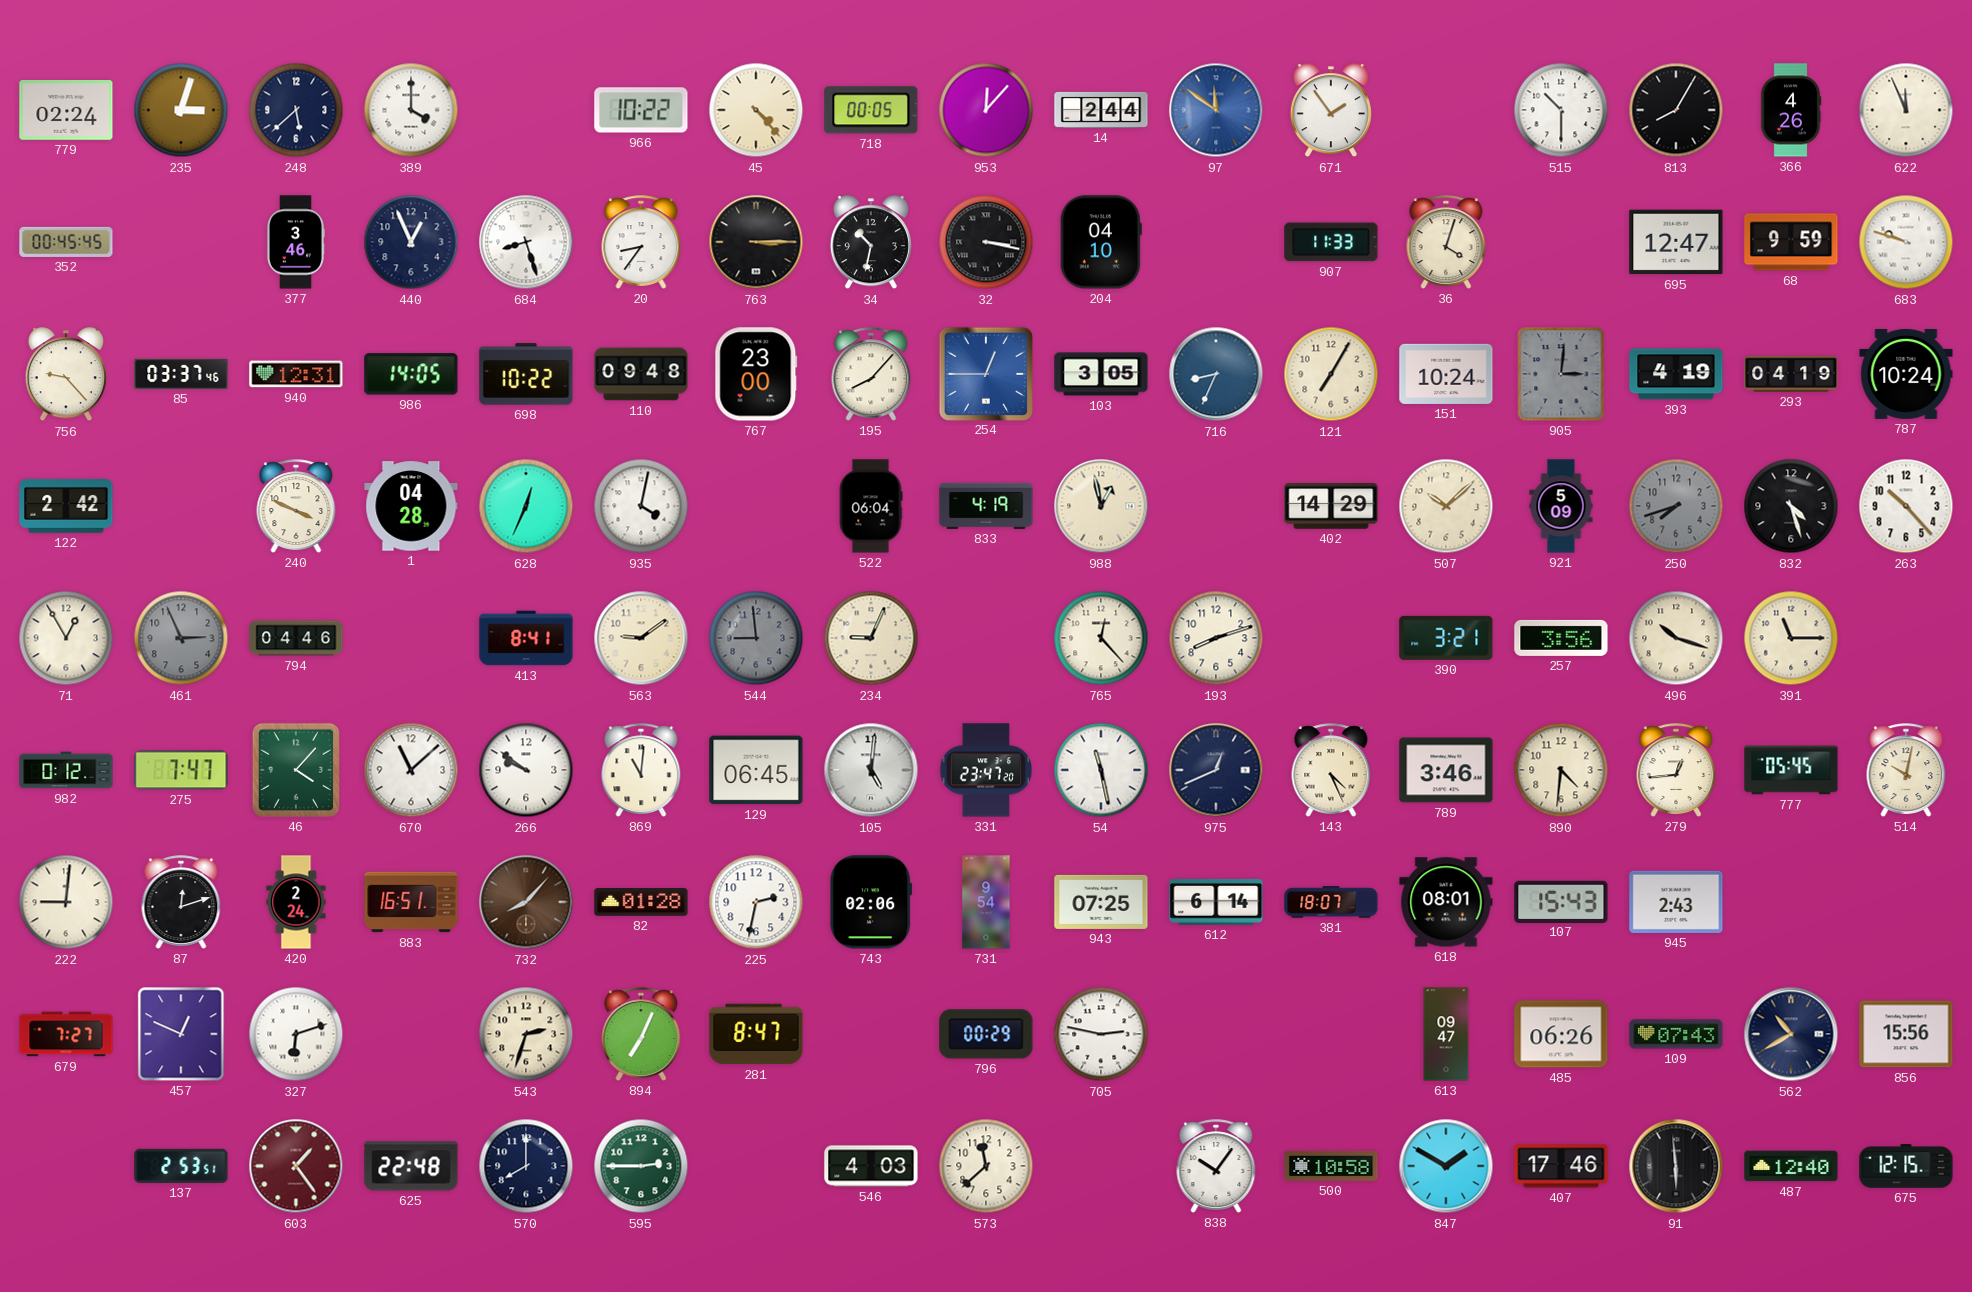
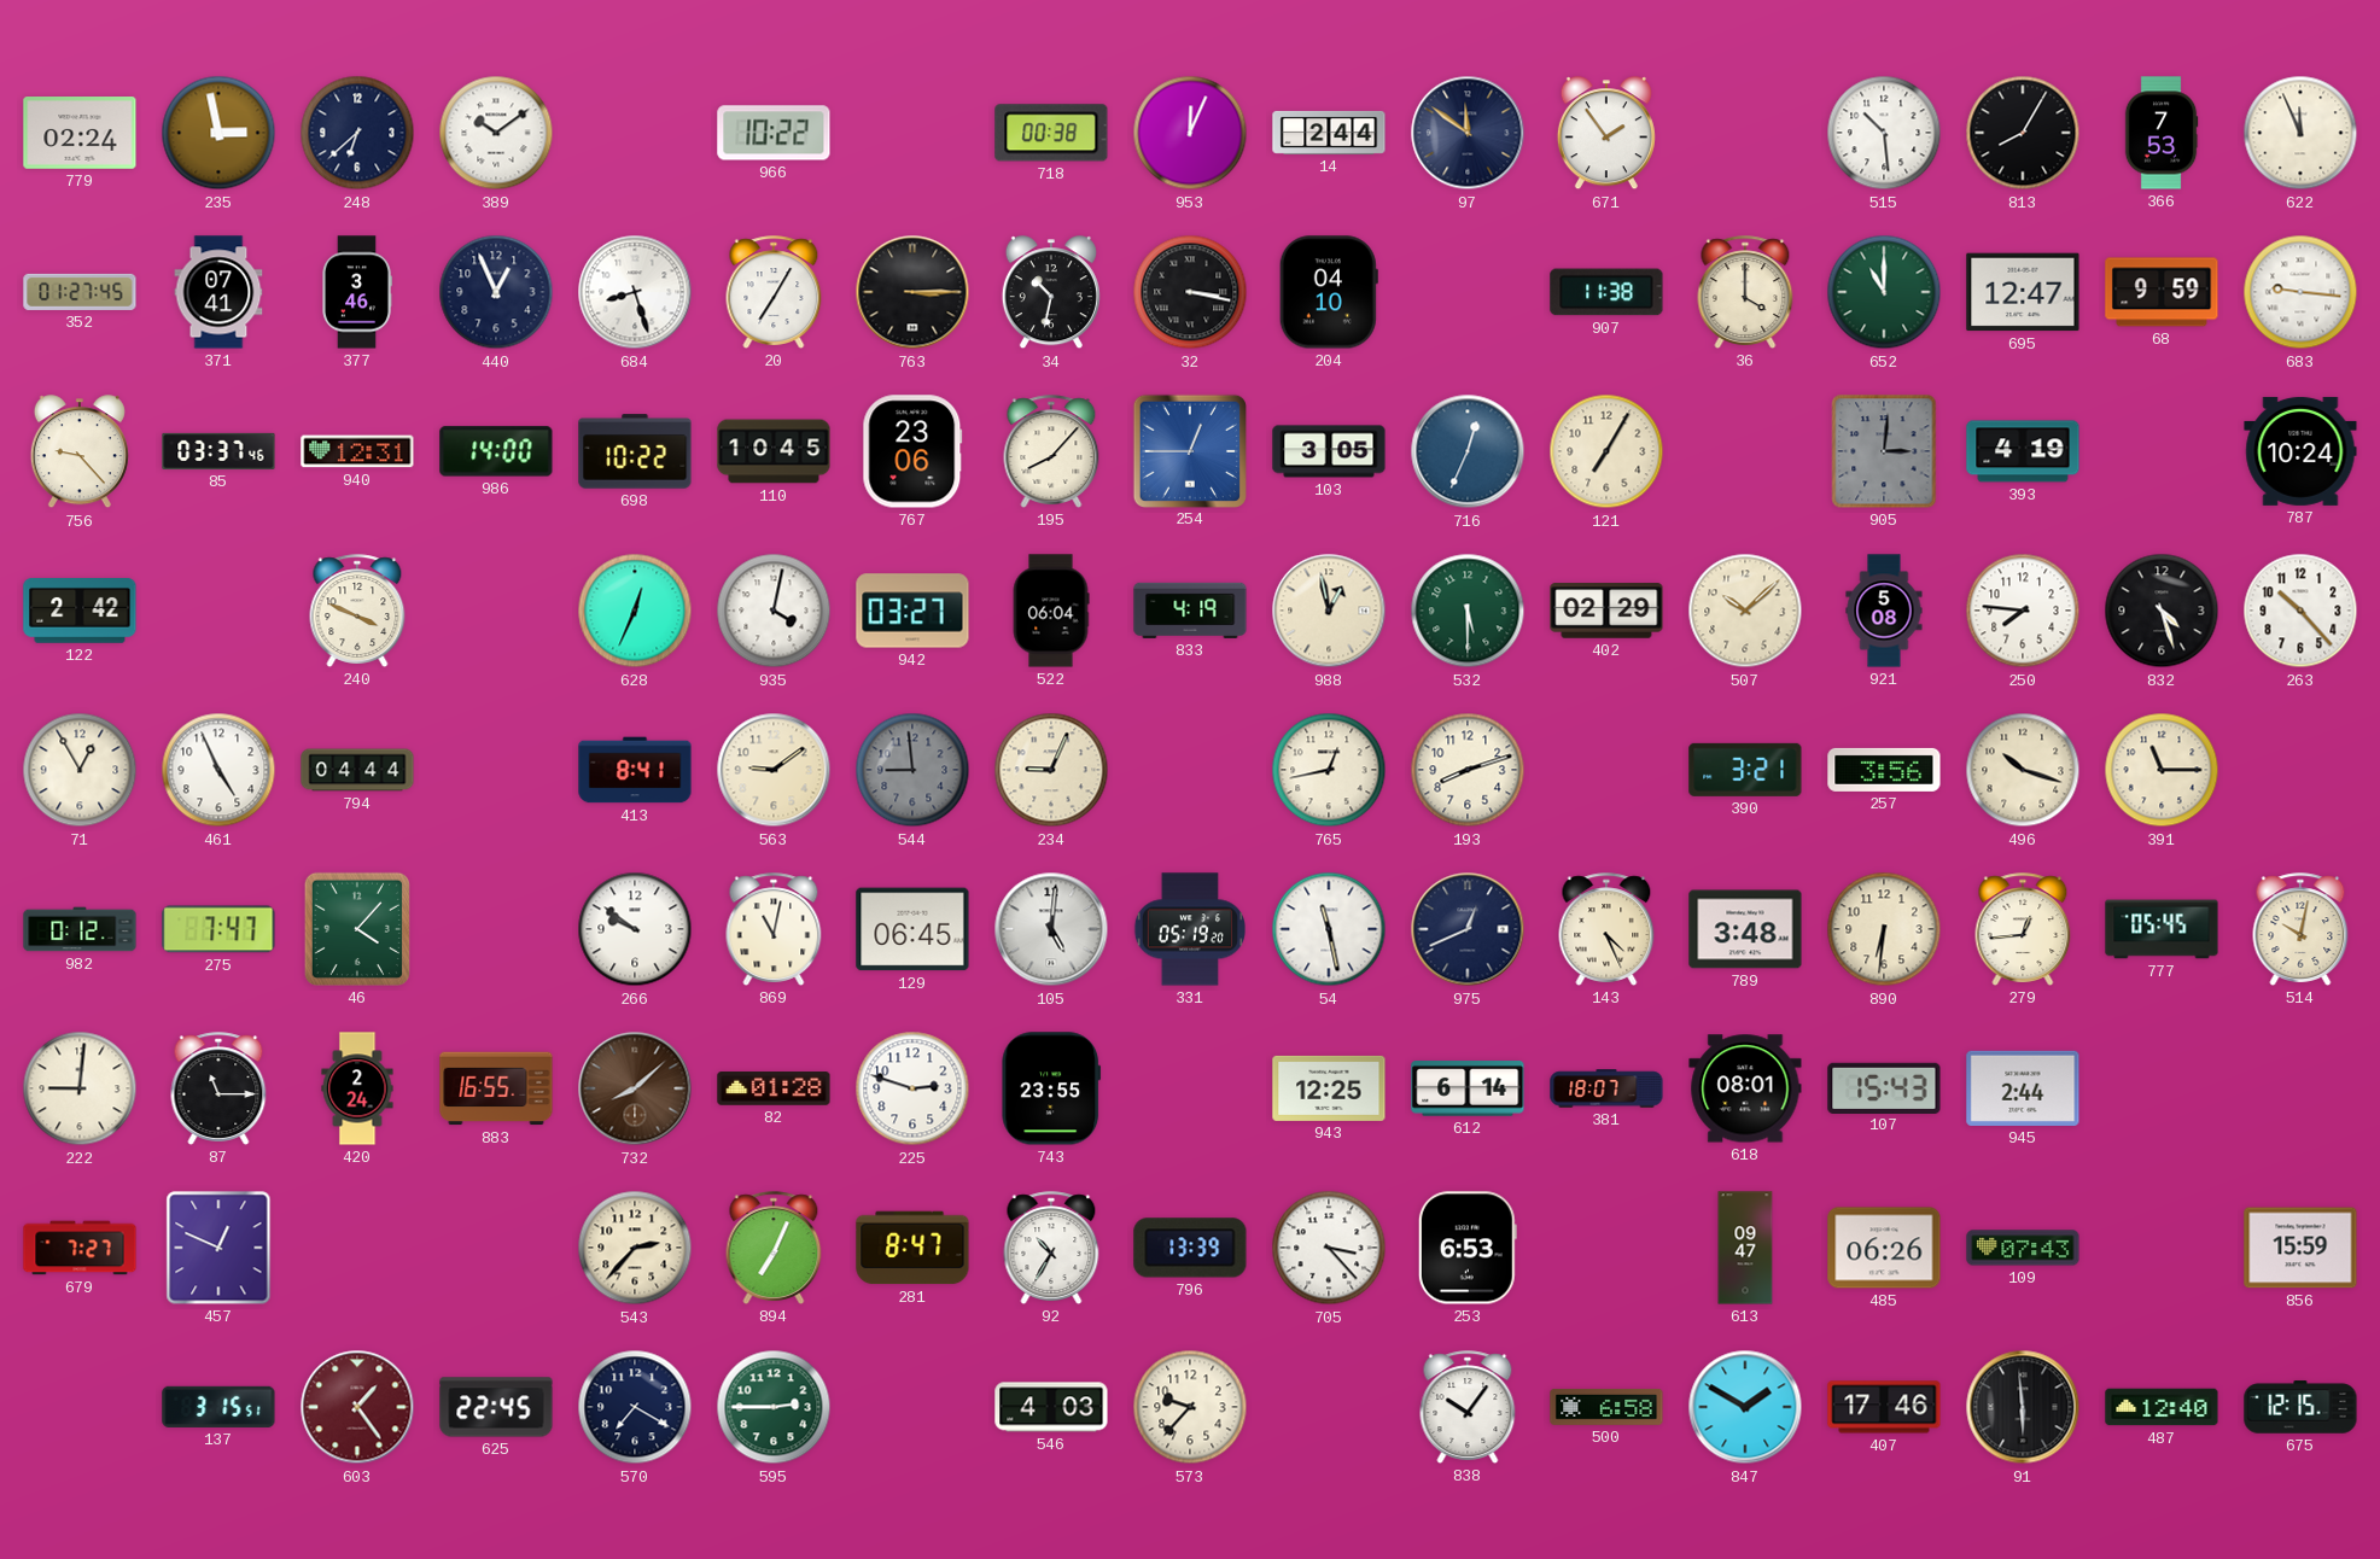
235: 3:03 -> 2:58
248: 5:38 -> 6:38
389: 4:00 -> 10:09
45: 4:23 -> none
718: 00:05 -> 00:38
953: 12:07 -> 12:04
97 dial: blue -> navy
515: 10:30 -> 10:29
366: 4:26 -> 7:53
352: 00:45 -> 01:27
371: none -> 07:41
20: 8:36 -> 7:05
907: 11:33 -> 11:38
36: 4:03 -> 4:00
652: none -> 11:00
683: 9:48 -> 9:16
986: 14:05 -> 14:00
110: 09:48 -> 10:45
767: 23:00 -> 23:06
716: 8:34 -> 12:34
151: 10:24 -> none
293: 04:19 -> none
1: 04:28 -> none
942: none -> 03:27
532: none -> 5:30
402: 14:29 -> 02:29
921: 5:09 -> 5:08
250: 7:42 -> 7:46
250 dial: grey -> white
461: 2:56 -> 4:56
461 dial: grey -> white
794: 04:46 -> 04:44
765: 12:23 -> 12:43
670: 11:08 -> none
869: 11:01 -> 11:02
331: 23:47 -> 05:19
789: 3:46 -> 3:48
890: 4:31 -> 6:31
87: 12:12 -> 11:15
883: 16:51 -> 16:55
732: 8:07 -> 8:08
225: 2:32 -> 2:48
743: 02:06 -> 23:55
731: 9:54 -> none
943: 07:25 -> 12:25
945: 2:43 -> 2:44
327: 6:12 -> none
543: 2:33 -> 2:37
92: none -> 10:35
796: 00:29 -> 13:39
705: 2:47 -> 3:23
253: none -> 6:53
562: 10:40 -> none
856: 15:56 -> 15:59
137: 2:53 -> 3:15
625: 22:48 -> 22:45
570: 8:00 -> 7:20
573: 11:38 -> 9:37
500: 10:58 -> 6:58
